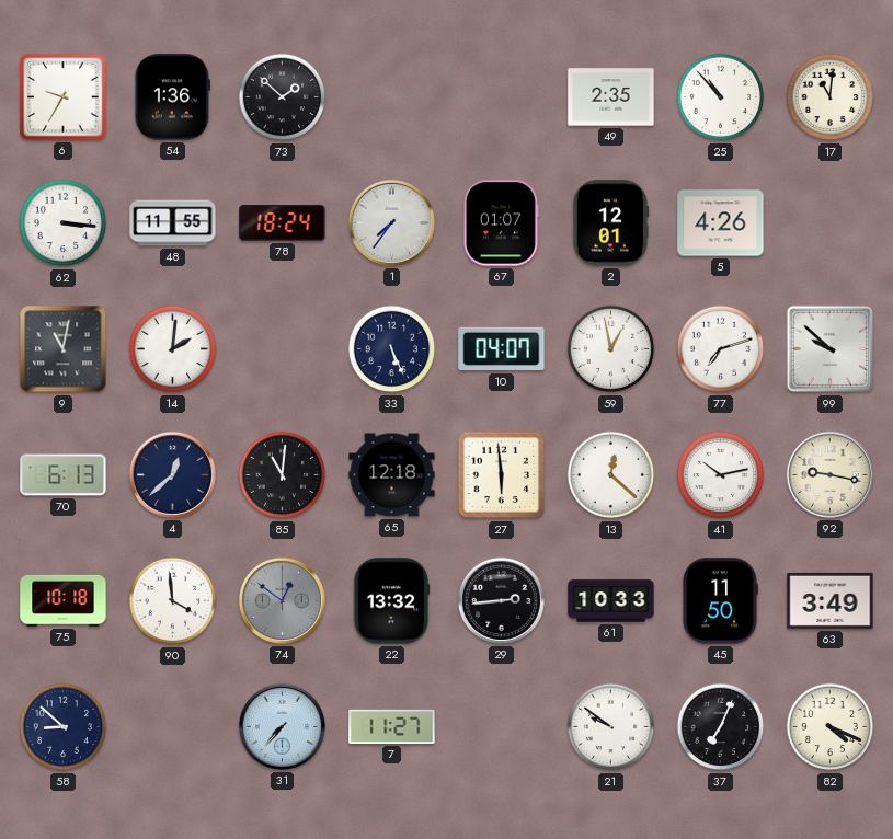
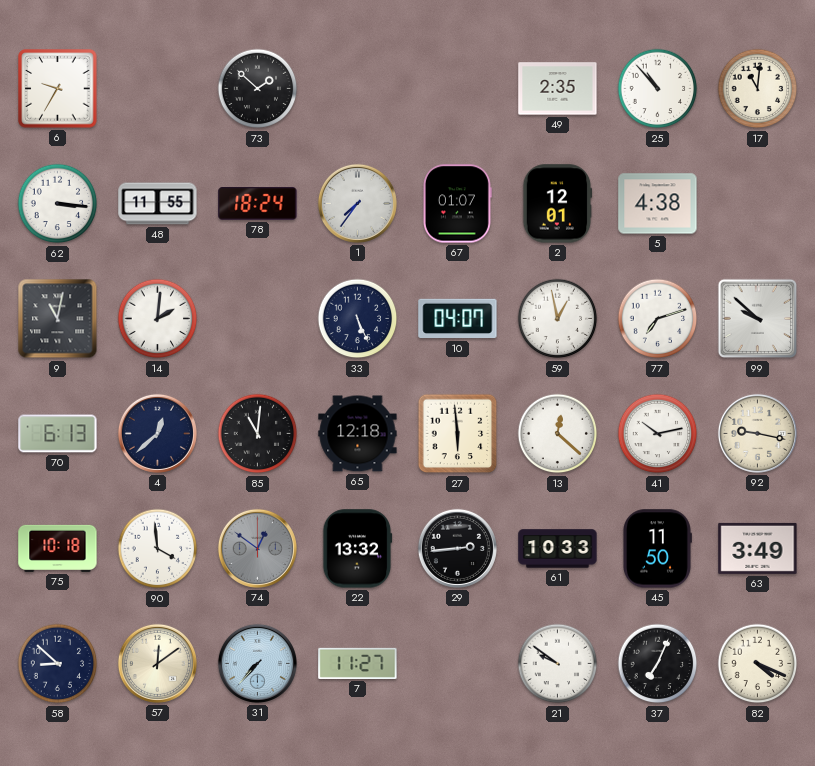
54: 1:36 -> none
5: 4:26 -> 4:38
57: none -> 12:09
